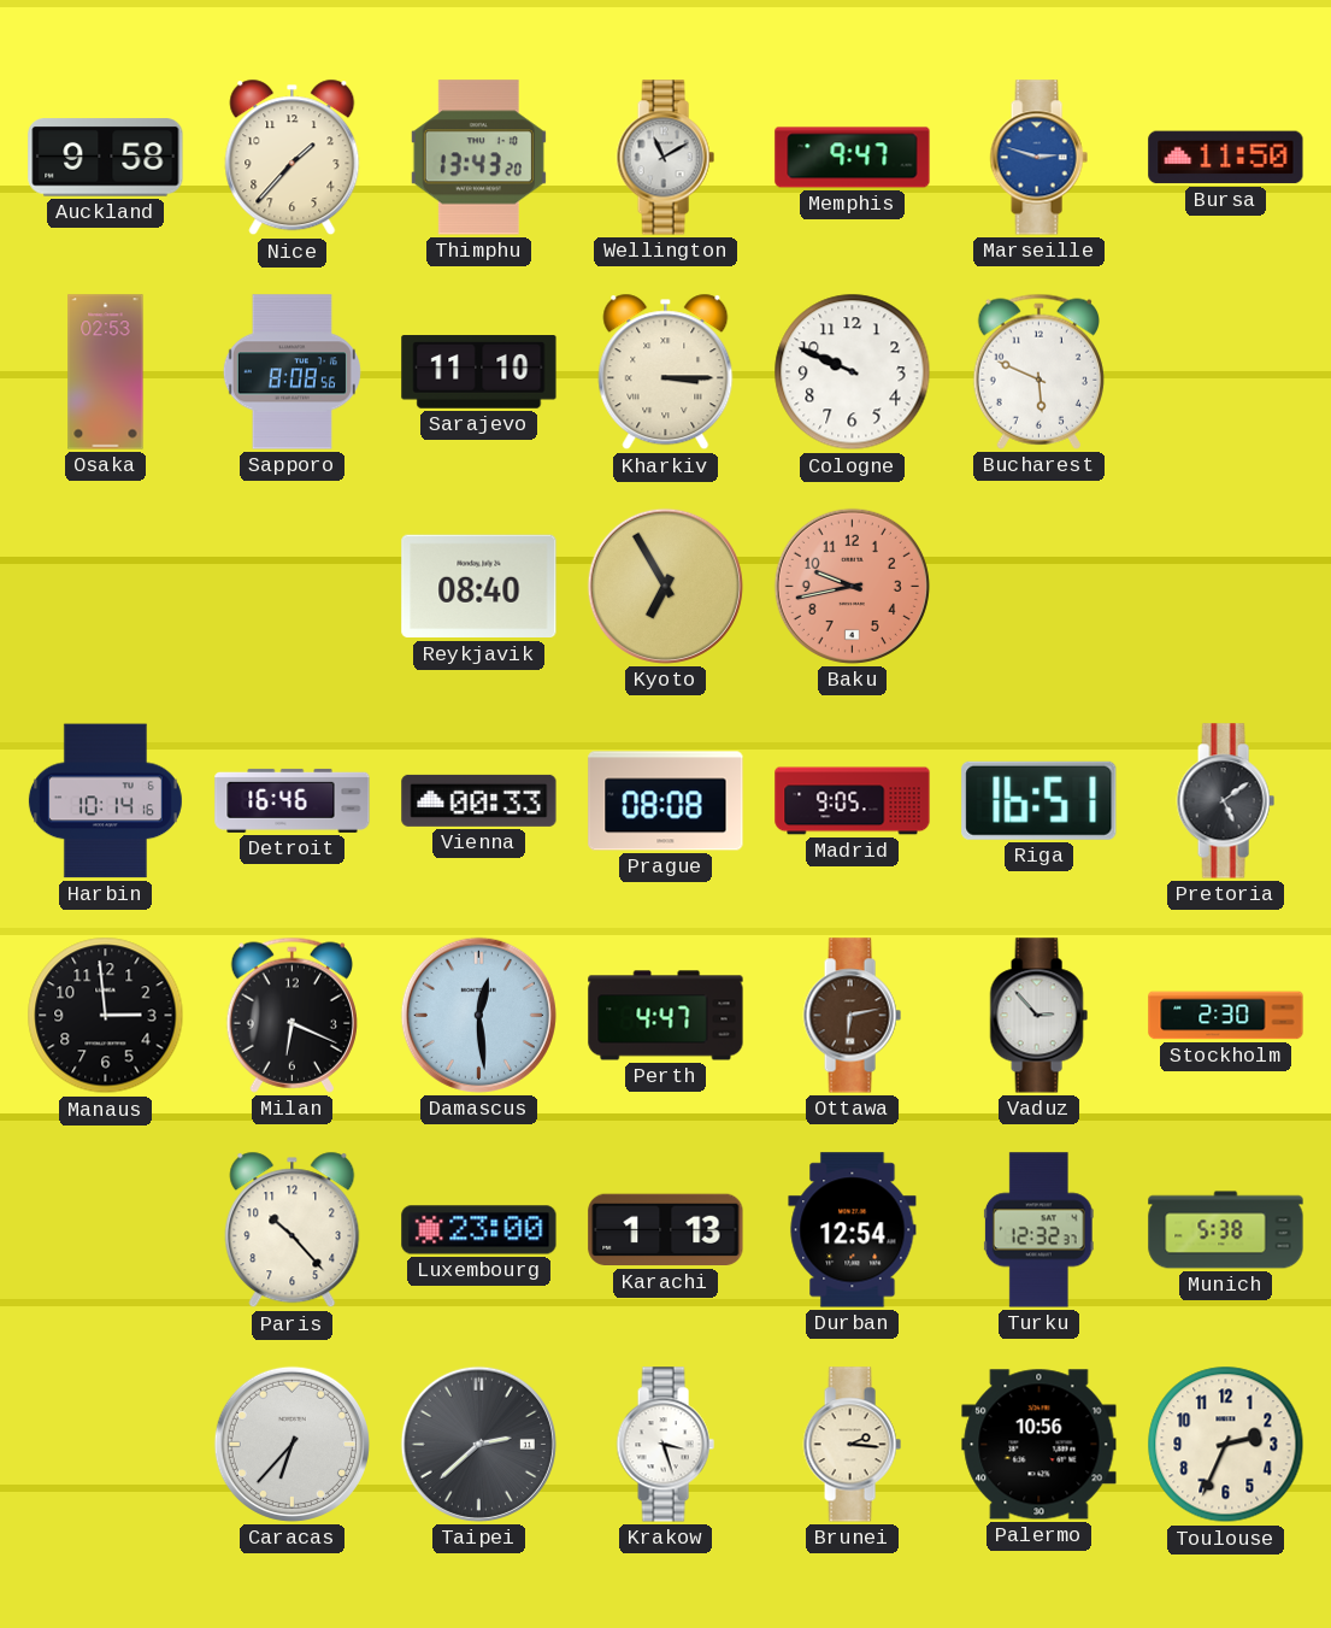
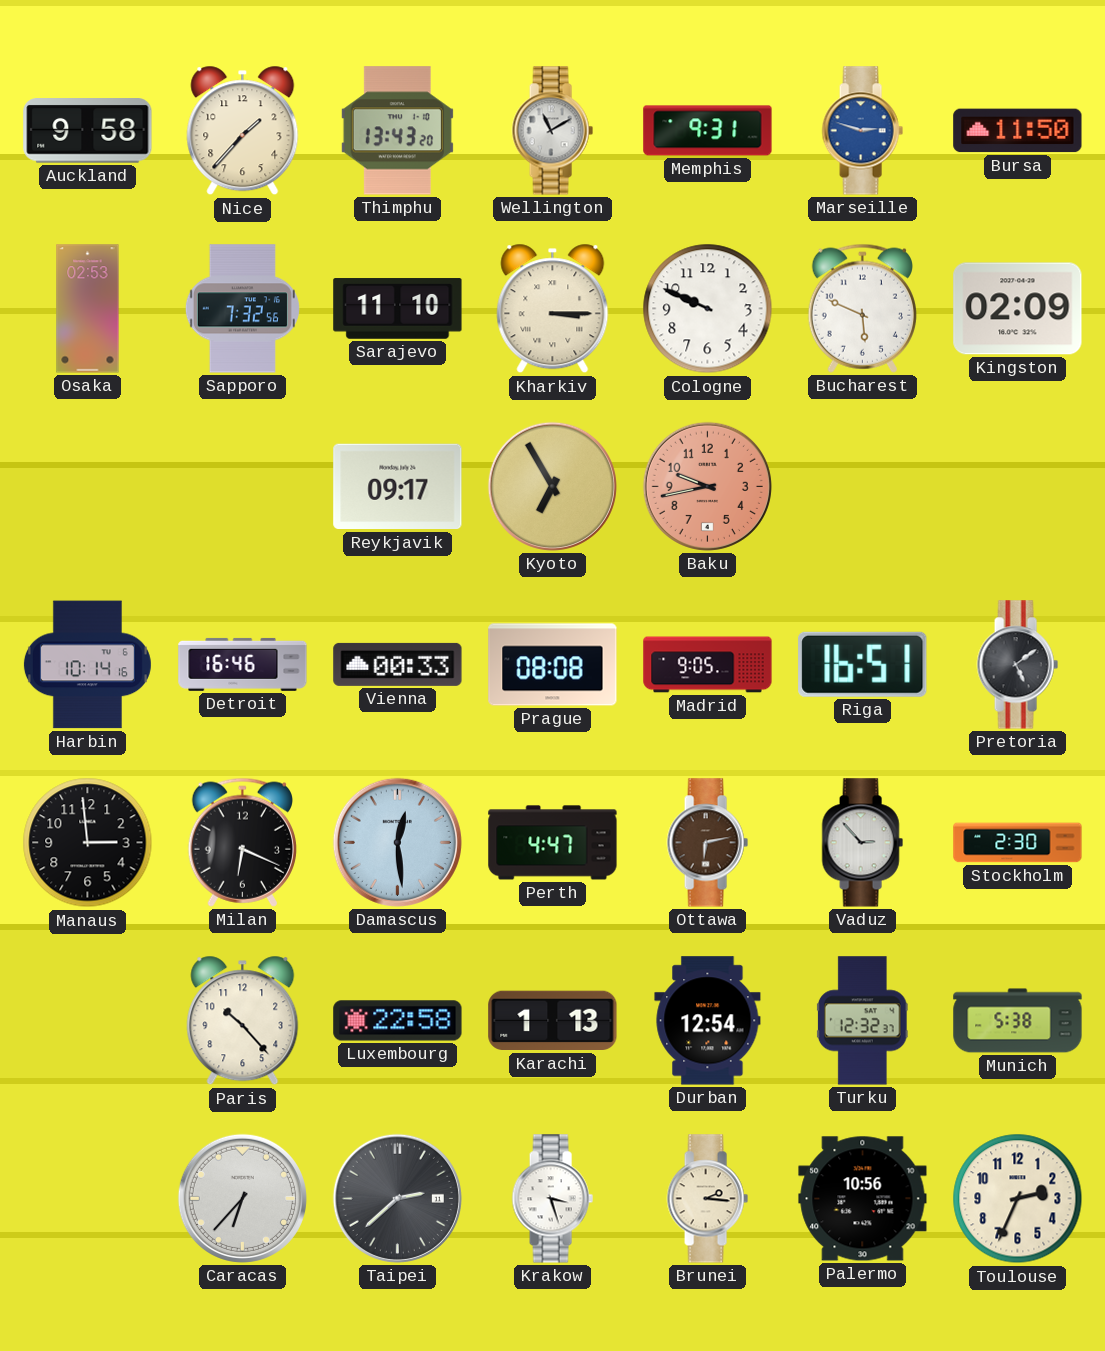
Memphis: 9:47 -> 9:31
Sapporo: 8:08 -> 7:32
Kingston: none -> 02:09
Reykjavik: 08:40 -> 09:17
Luxembourg: 23:00 -> 22:58
